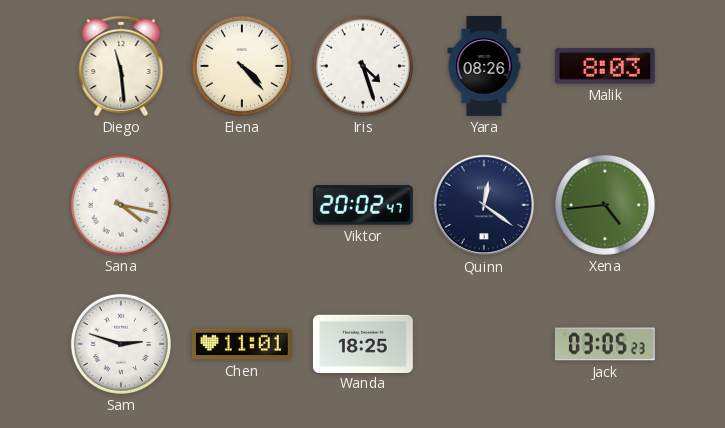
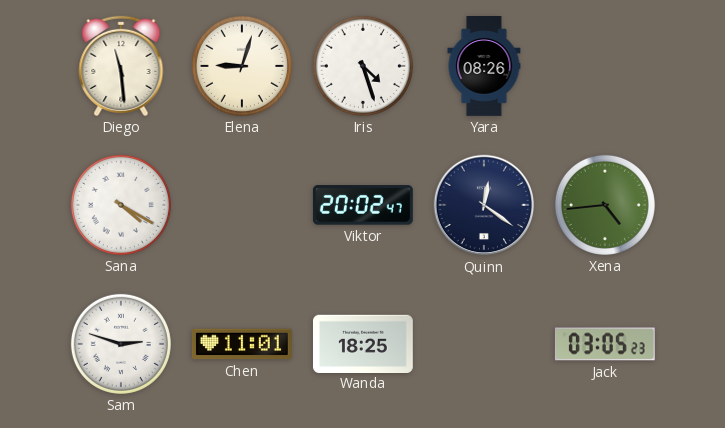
Elena: 4:23 -> 9:03
Malik: 8:03 -> none
Sana: 4:17 -> 4:20
